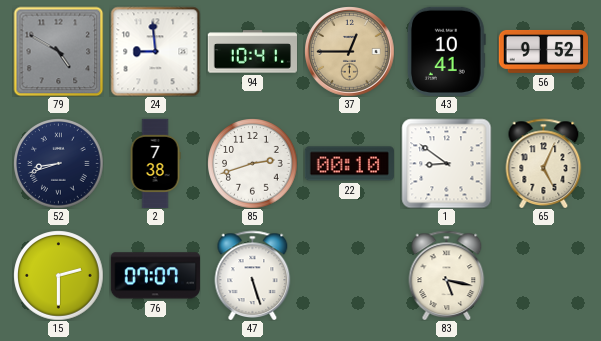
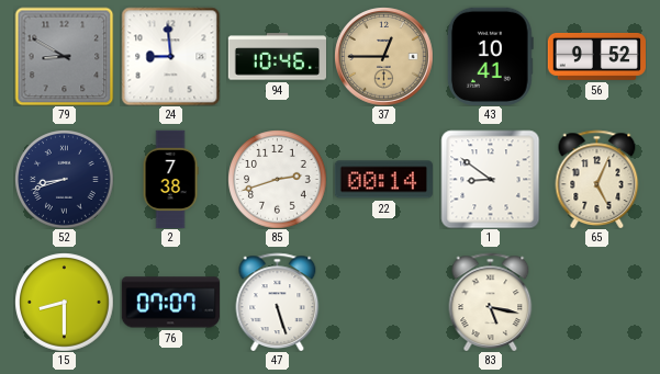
79: 4:50 -> 8:50
94: 10:41 -> 10:46
22: 00:10 -> 00:14
15: 2:30 -> 8:30
